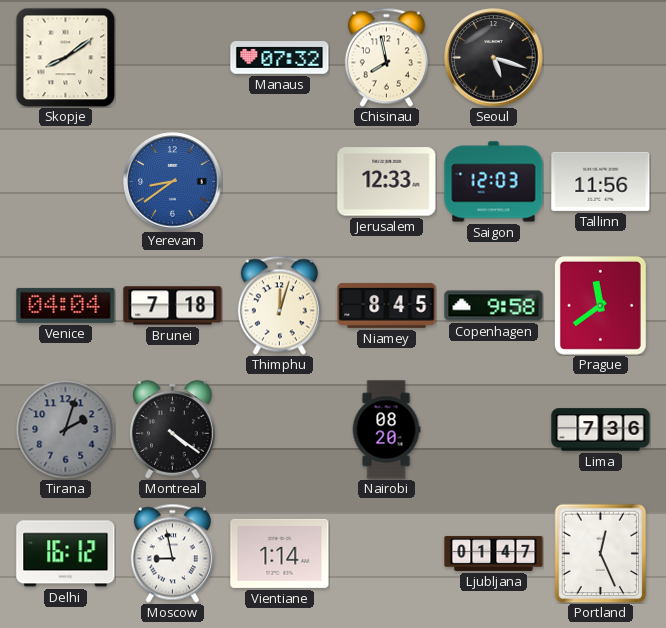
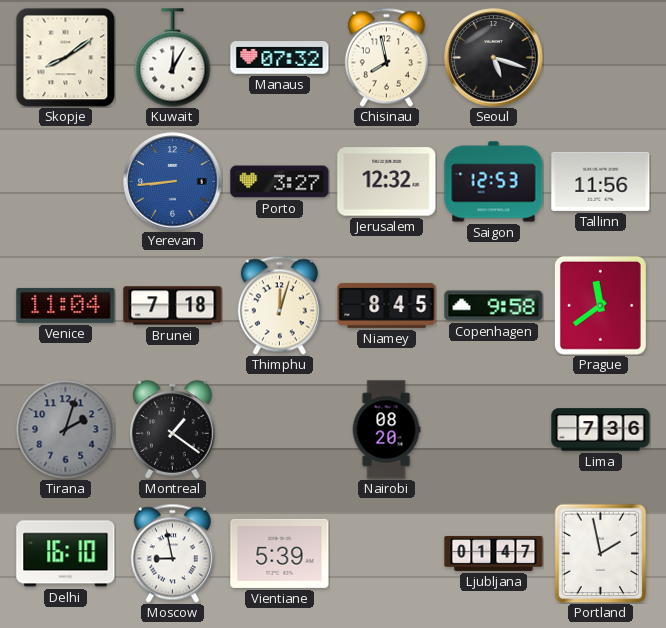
Kuwait: none -> 12:05
Yerevan: 8:39 -> 8:44
Porto: none -> 3:27
Jerusalem: 12:33 -> 12:32
Saigon: 12:03 -> 12:53
Venice: 04:04 -> 11:04
Montreal: 4:21 -> 1:21
Delhi: 16:12 -> 16:10
Vientiane: 1:14 -> 5:39
Portland: 12:26 -> 1:58
